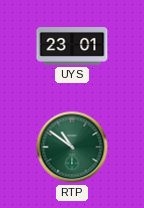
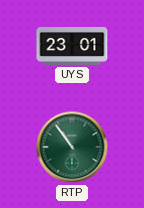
RTP: 10:51 -> 10:54
